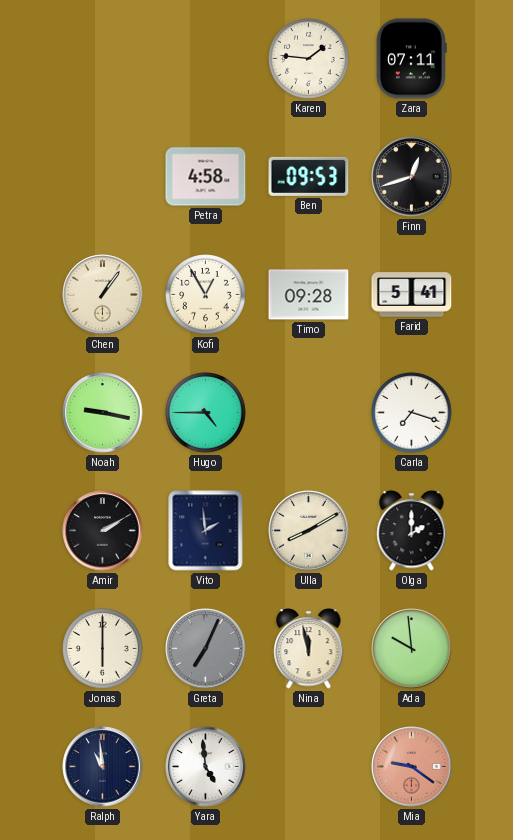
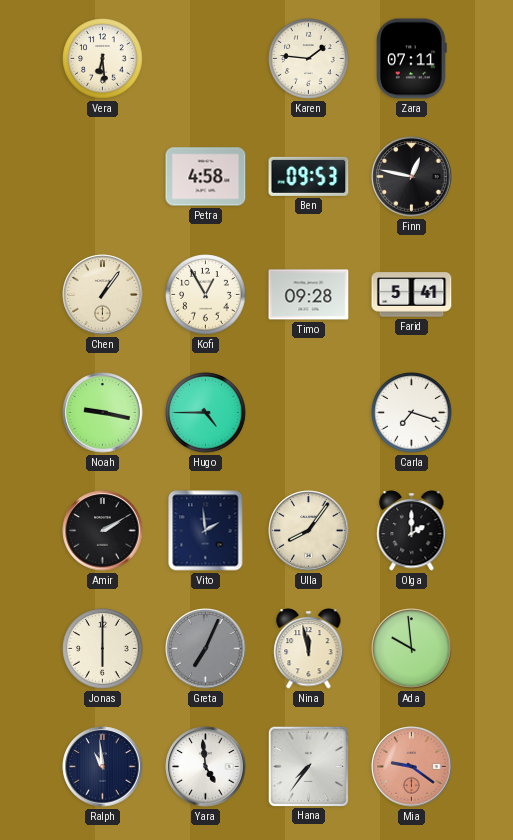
Vera: none -> 6:29
Finn: 12:42 -> 12:47
Ulla: 8:10 -> 8:06
Hana: none -> 7:36
